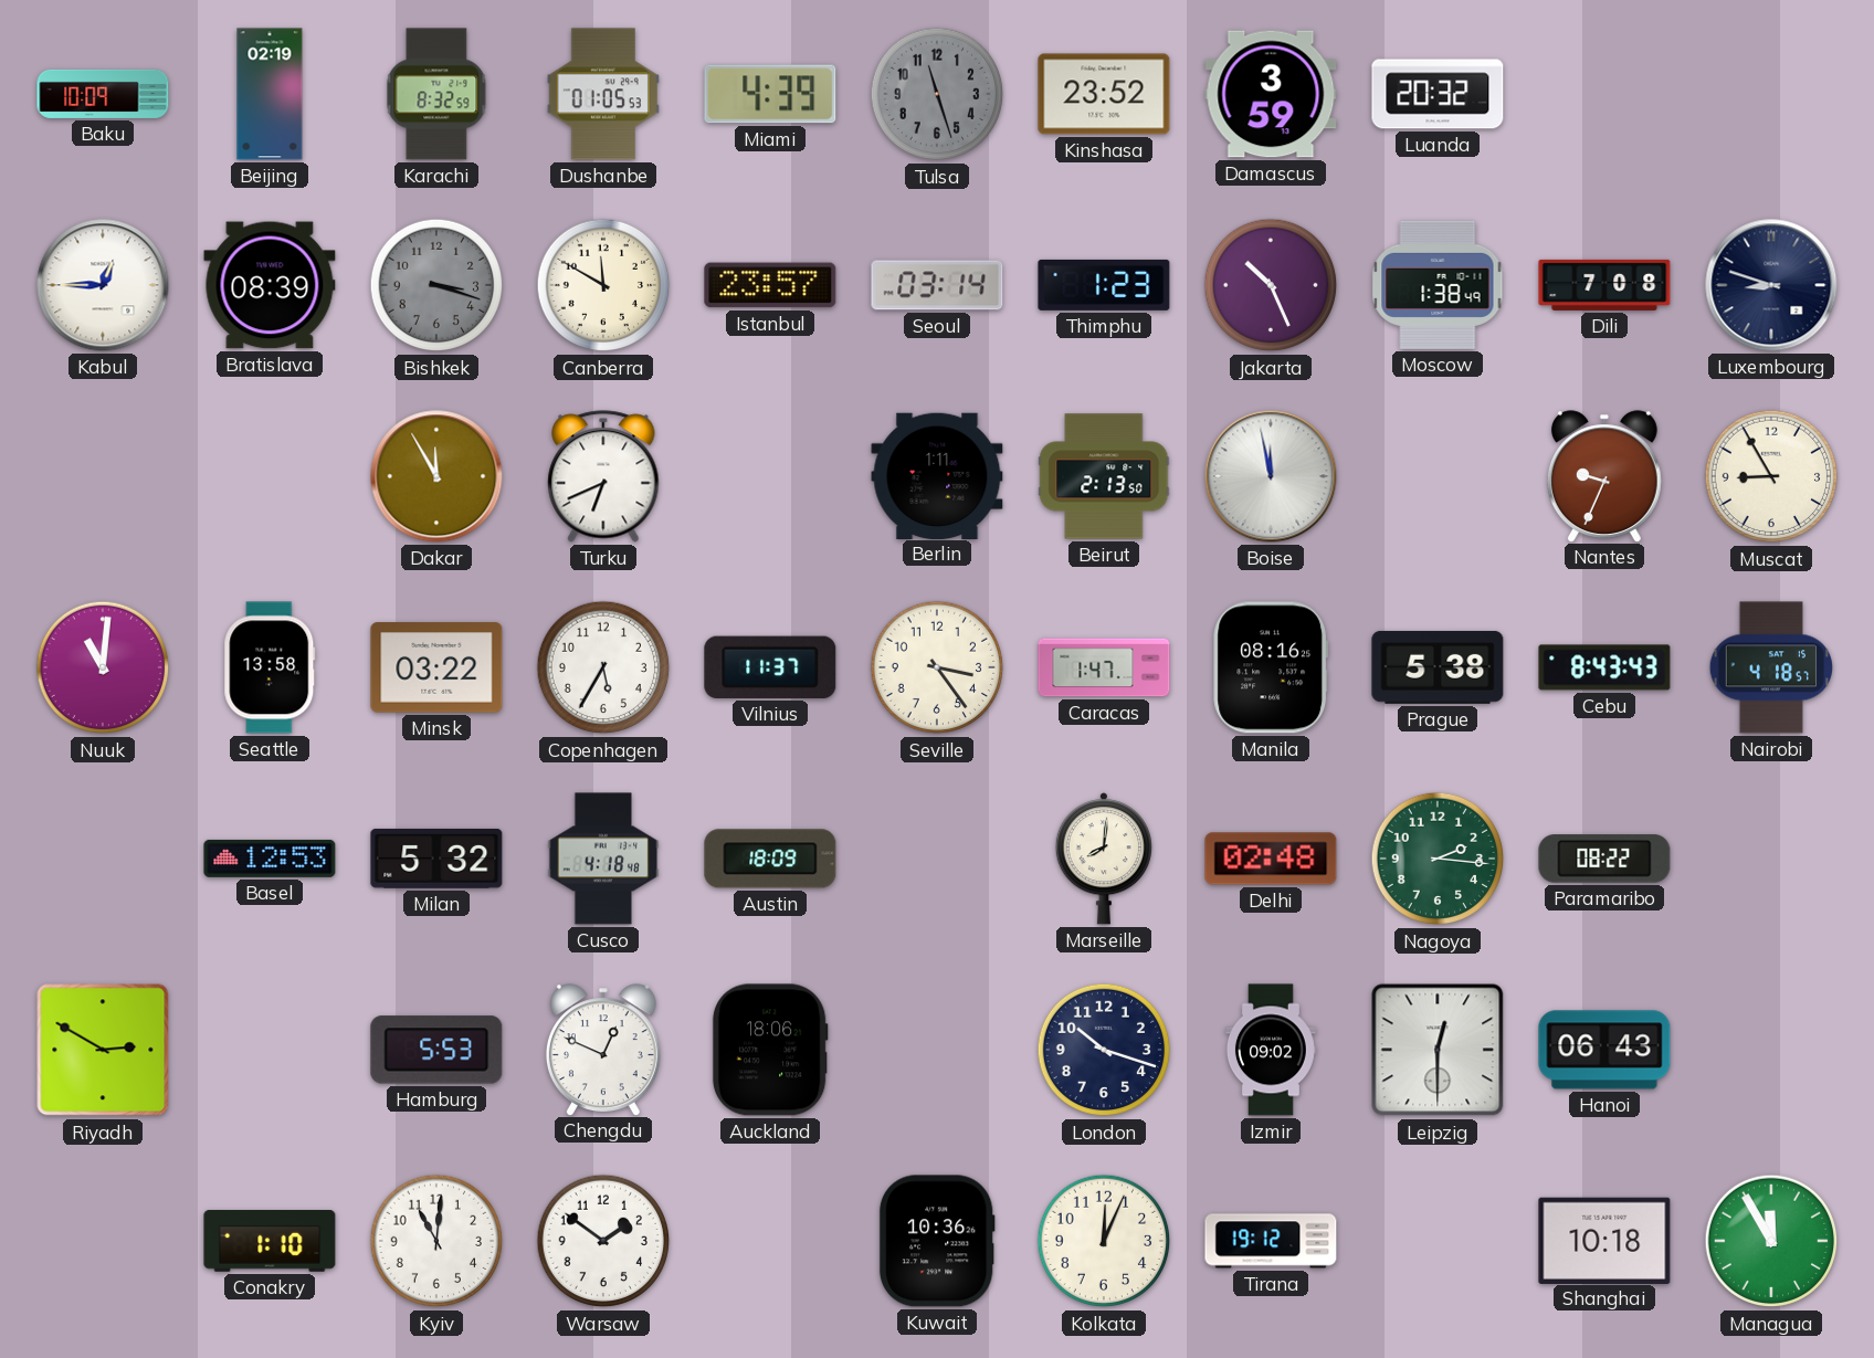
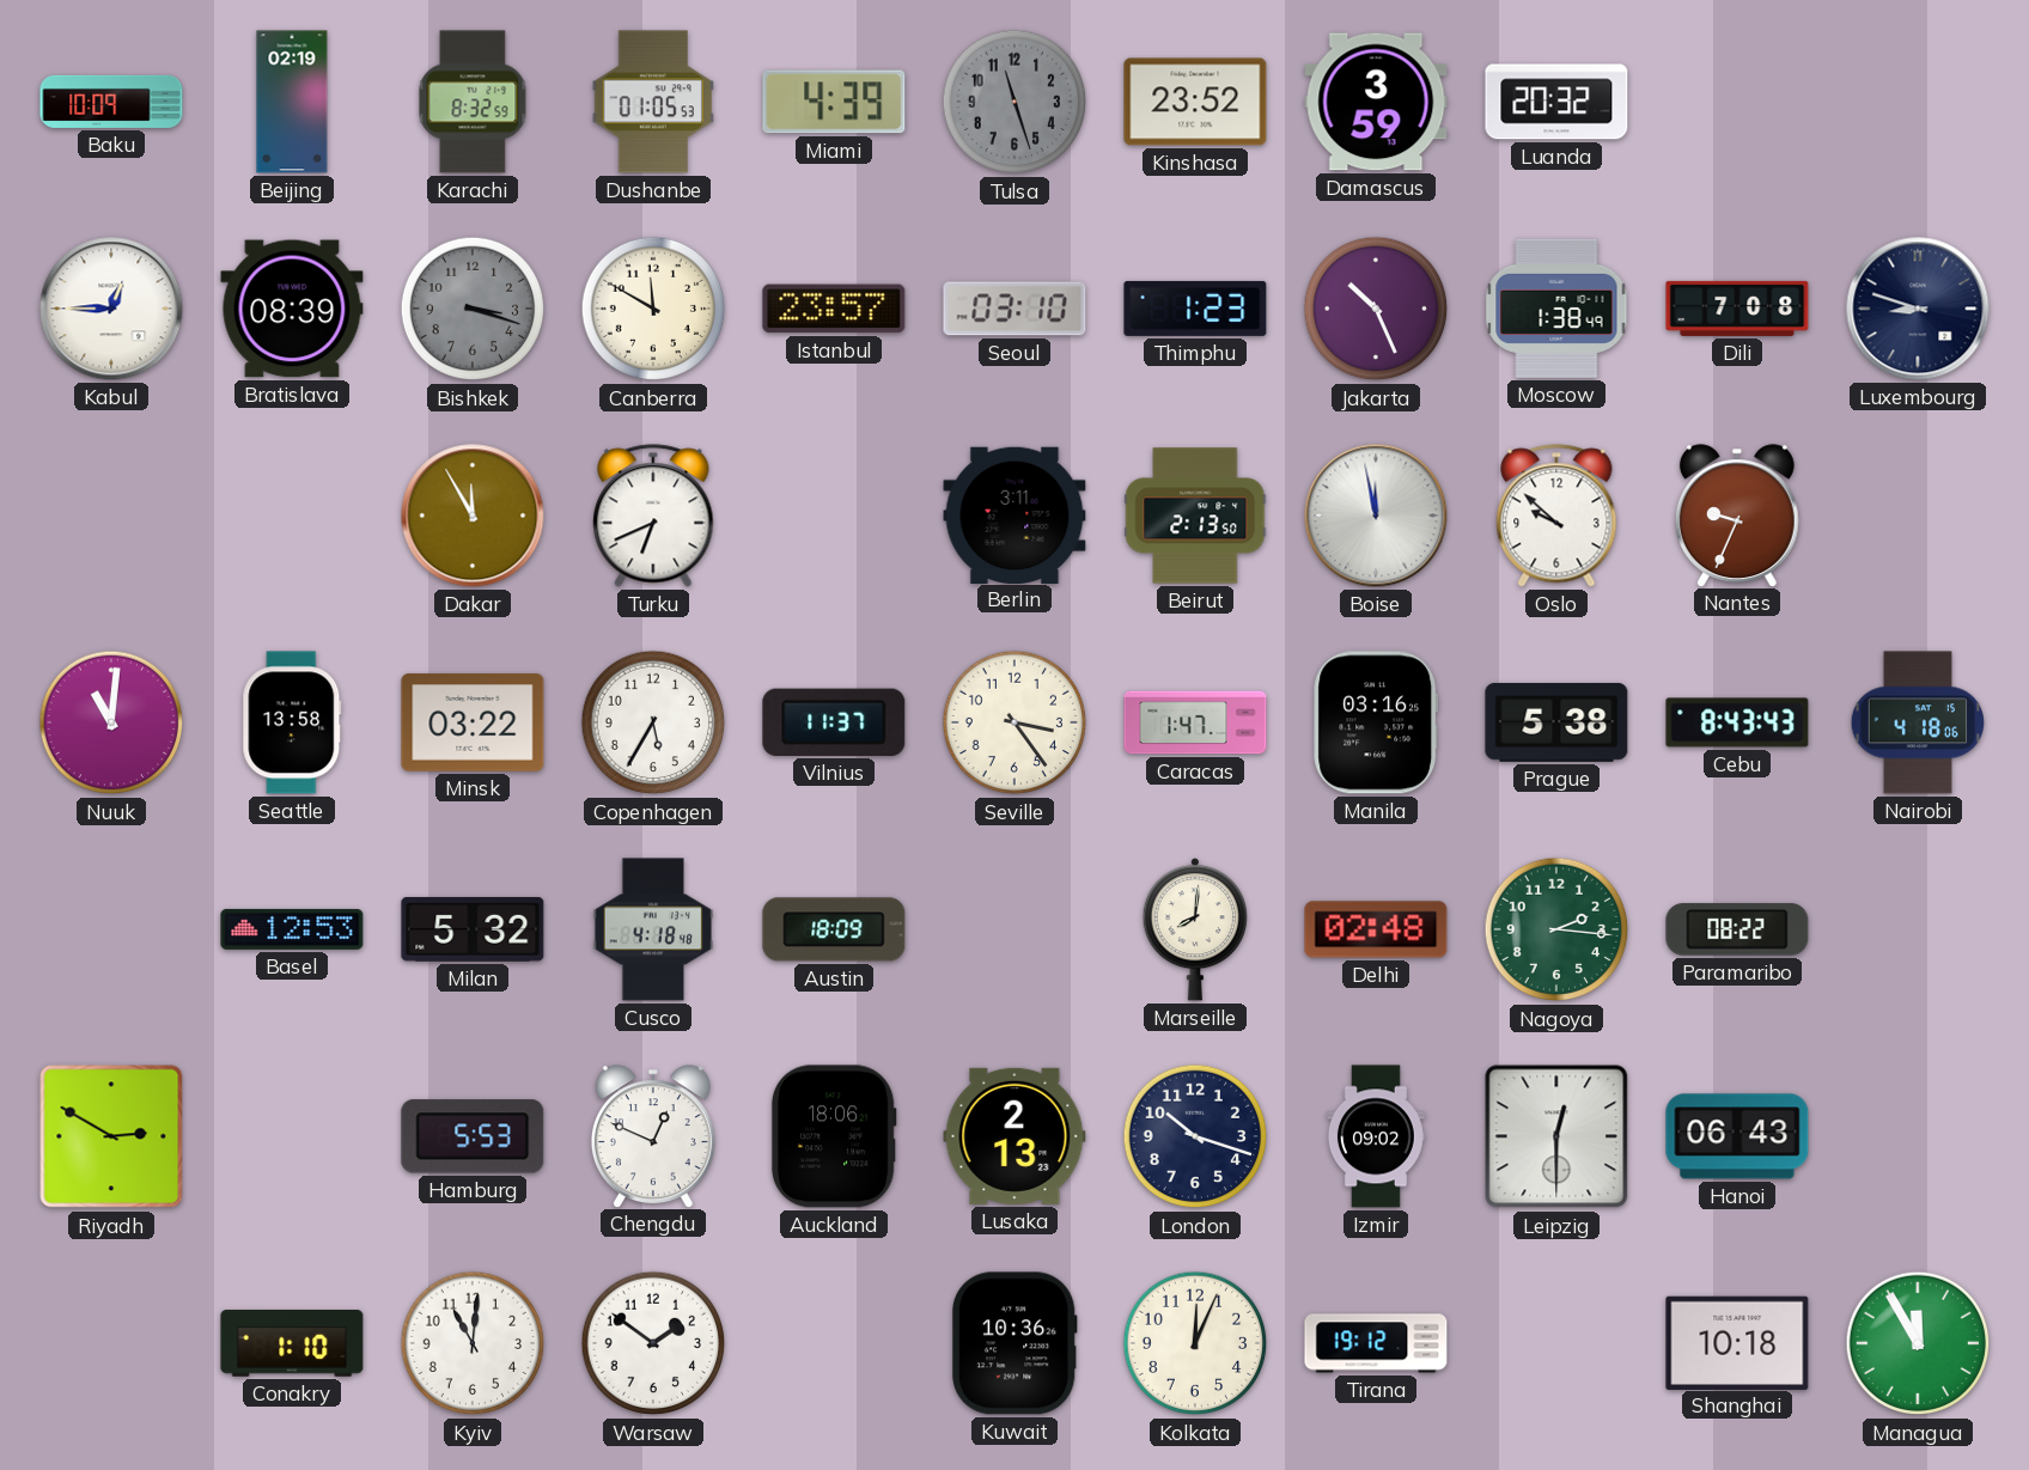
Seoul: 03:14 -> 03:10
Berlin: 1:11 -> 3:11
Oslo: none -> 9:52
Muscat: 8:55 -> none
Manila: 08:16 -> 03:16
Nairobi: 4:18:57 -> 4:18:06
Lusaka: none -> 2:13
